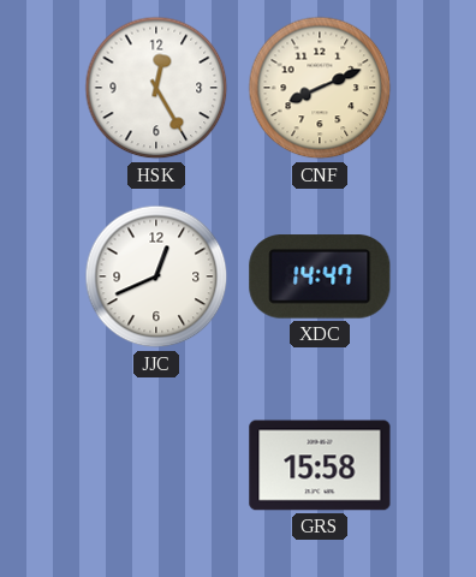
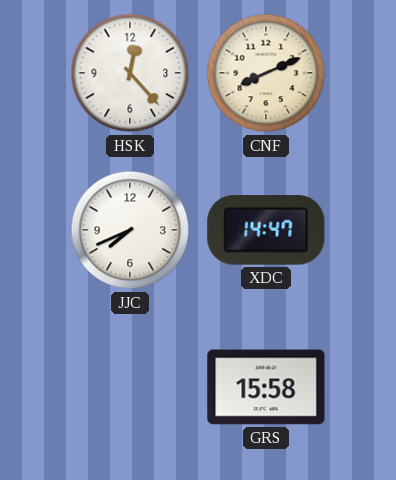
HSK: 12:25 -> 12:23
JJC: 12:41 -> 7:41
